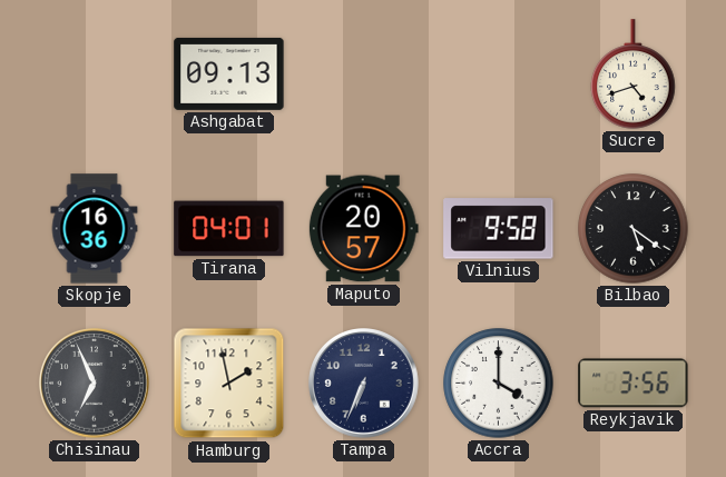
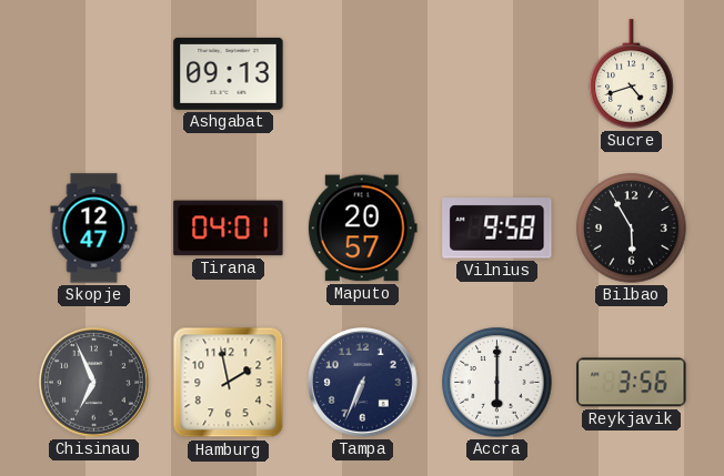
Skopje: 16:36 -> 12:47
Bilbao: 5:21 -> 5:55
Accra: 4:00 -> 6:00
